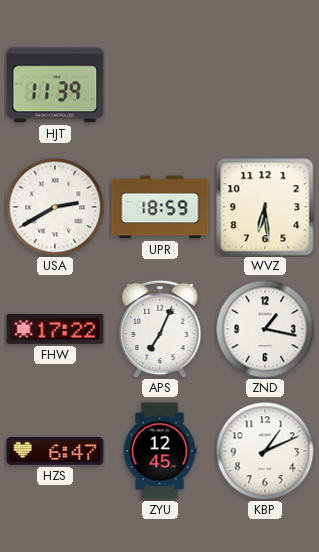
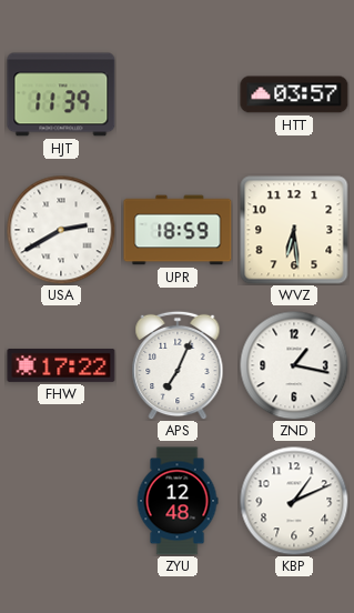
HTT: none -> 03:57
HZS: 6:47 -> none
ZYU: 12:45 -> 12:48
